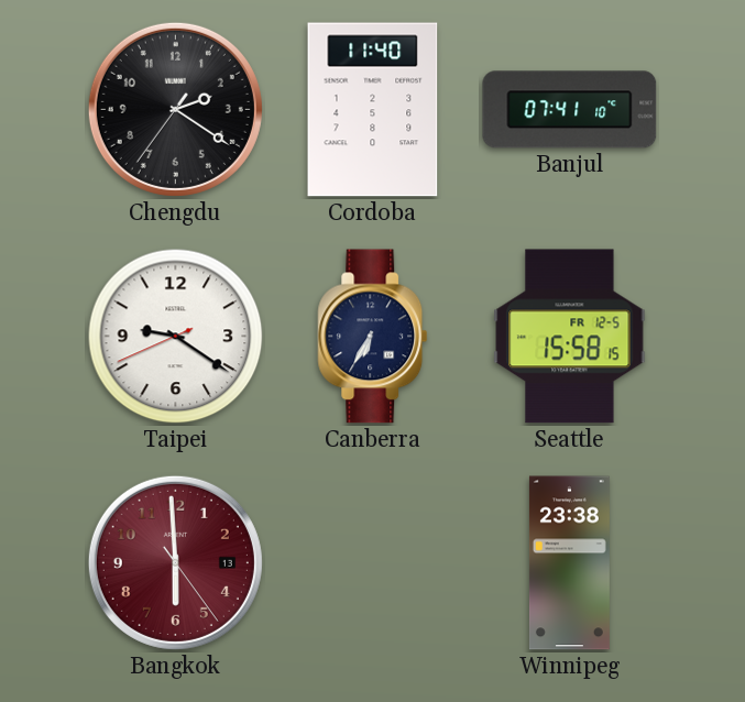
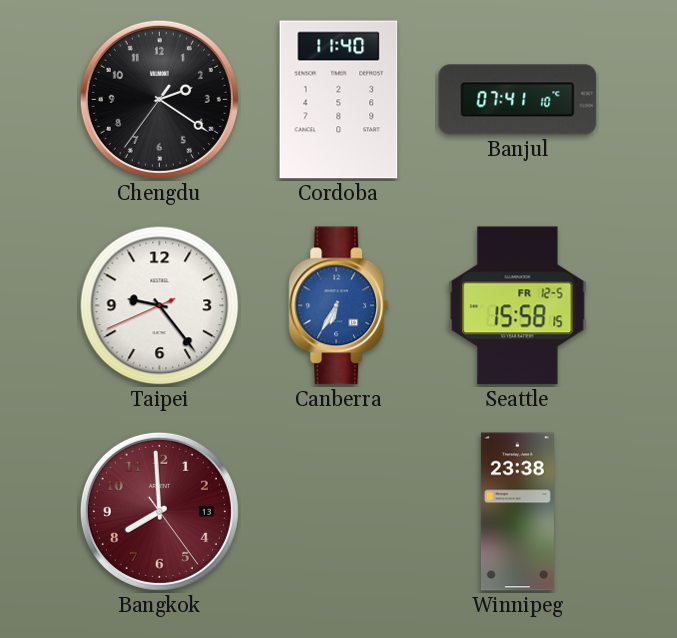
Taipei: 9:20 -> 9:23
Canberra dial: navy -> blue
Bangkok: 5:59 -> 7:59
